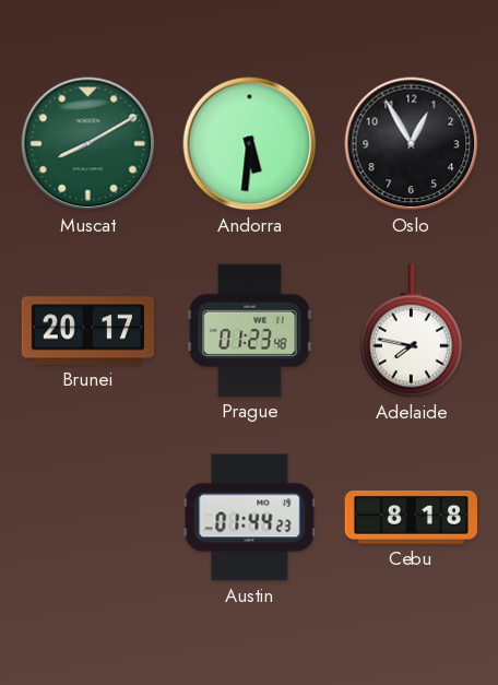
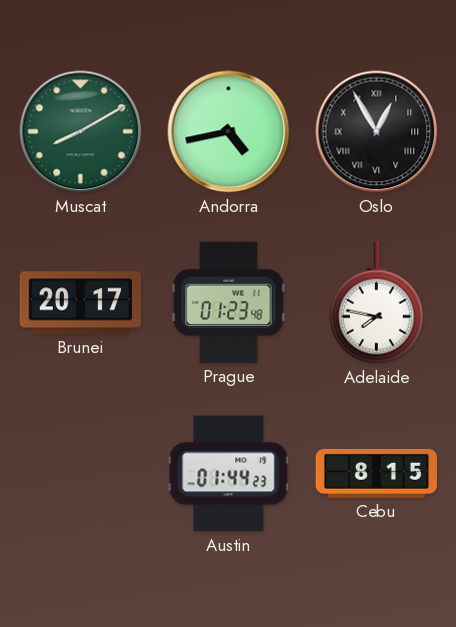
Andorra: 5:31 -> 4:43
Oslo numerals: Arabic -> Roman
Cebu: 8:18 -> 8:15
